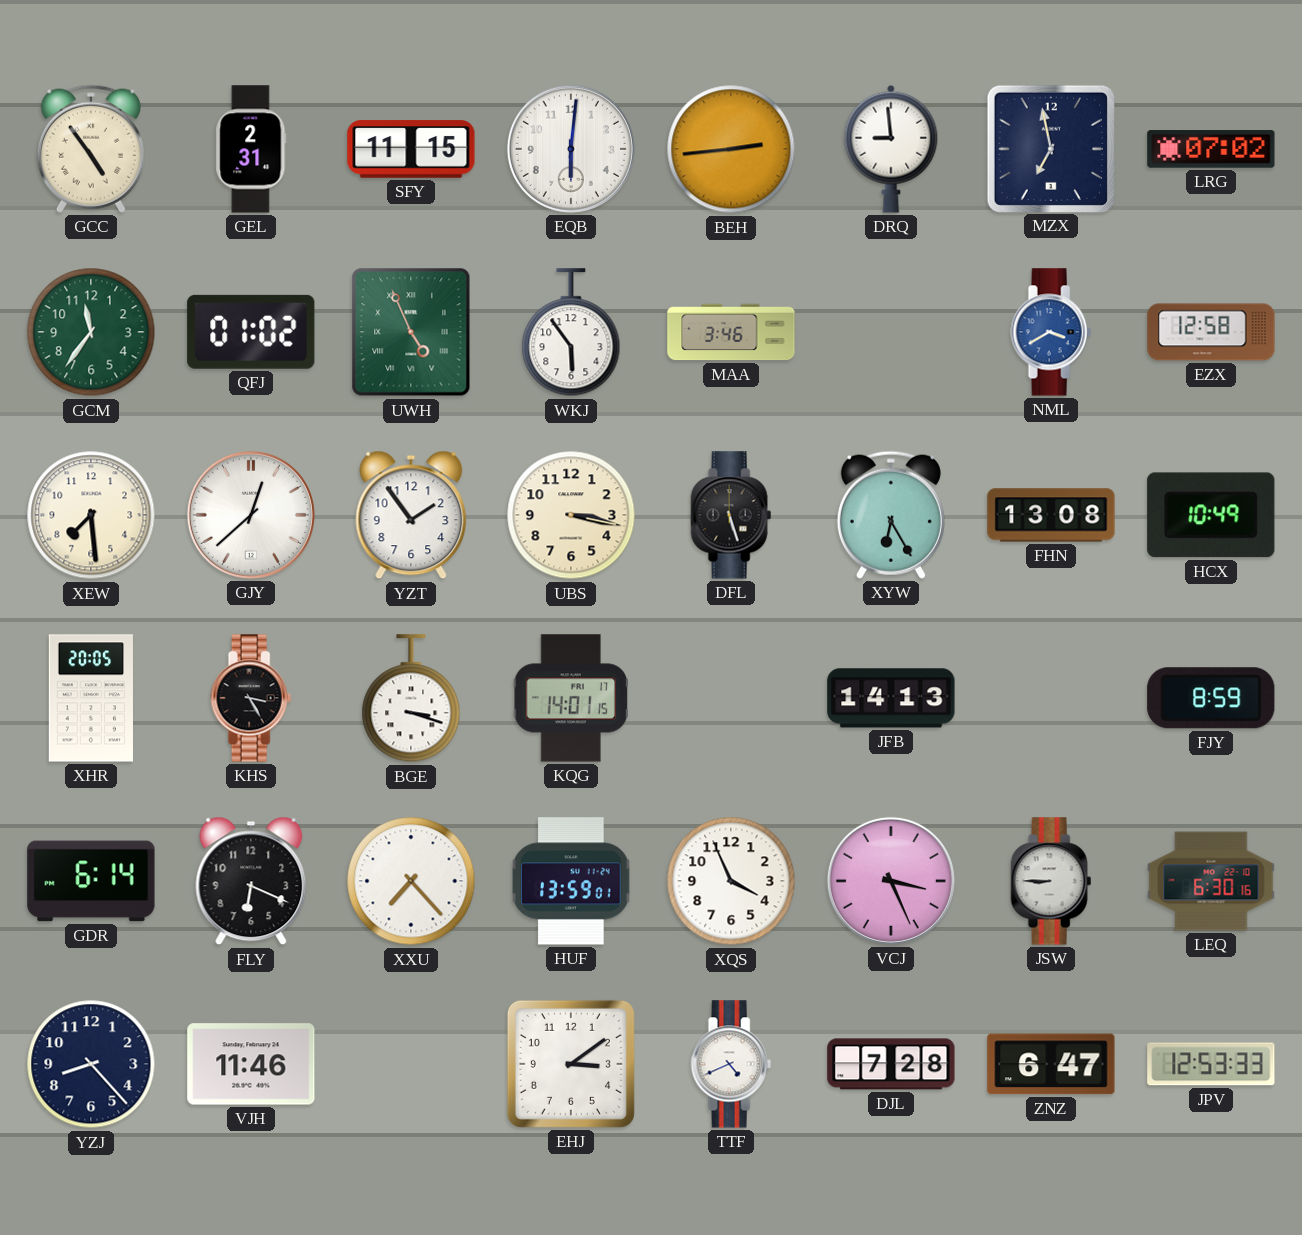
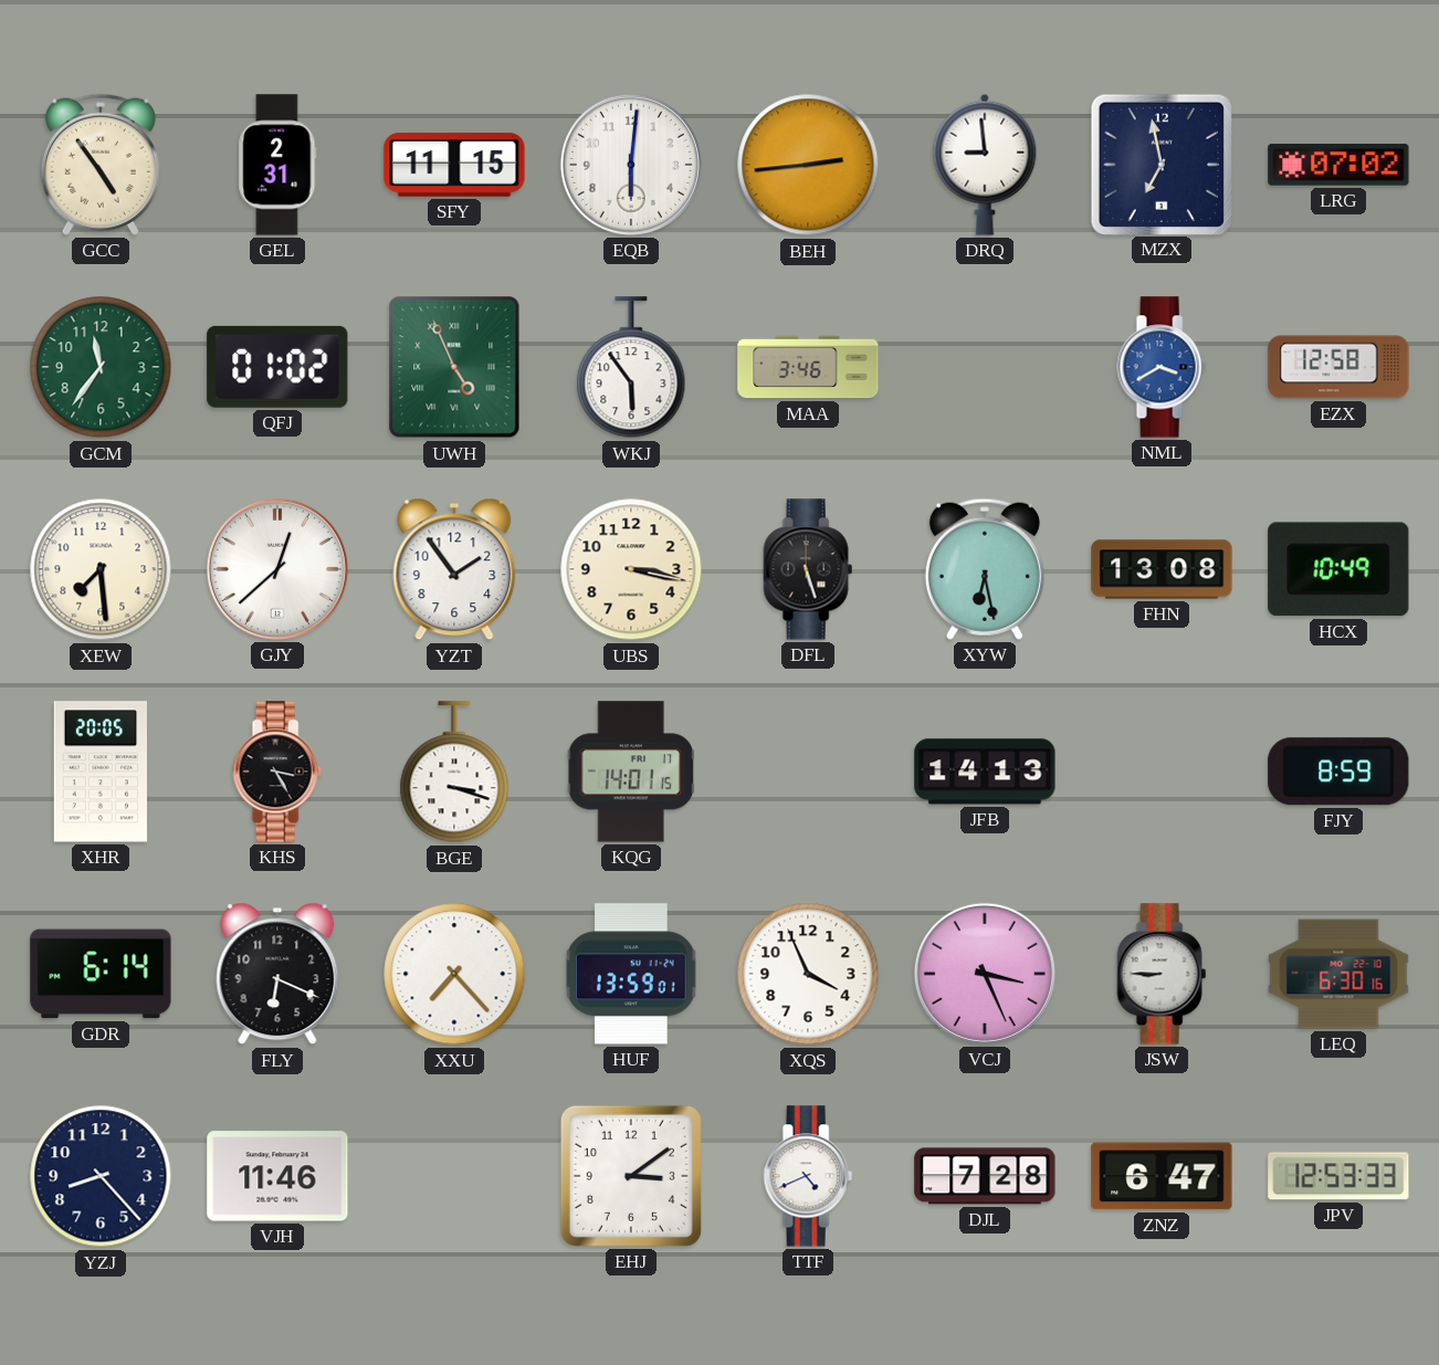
XYW: 6:25 -> 6:28
